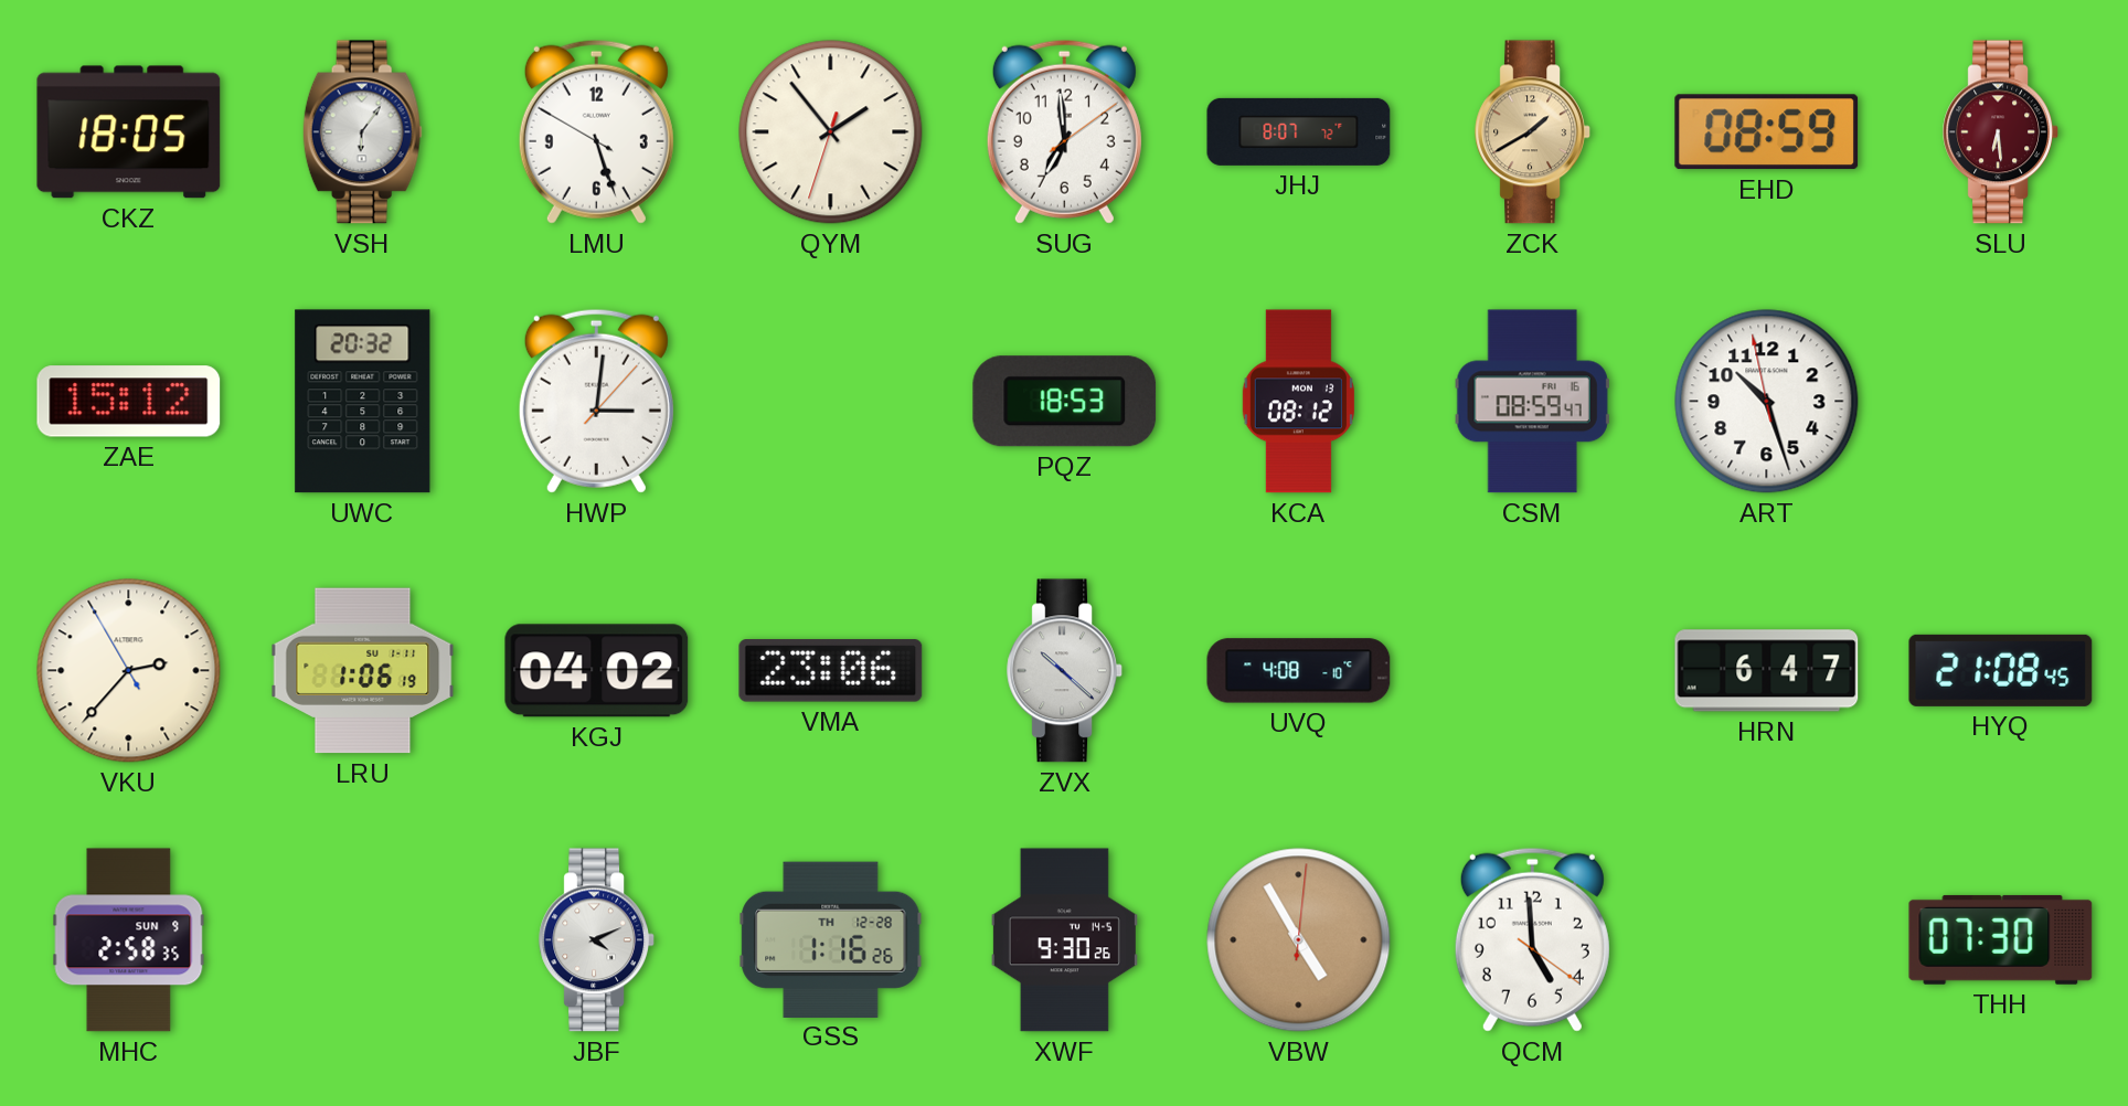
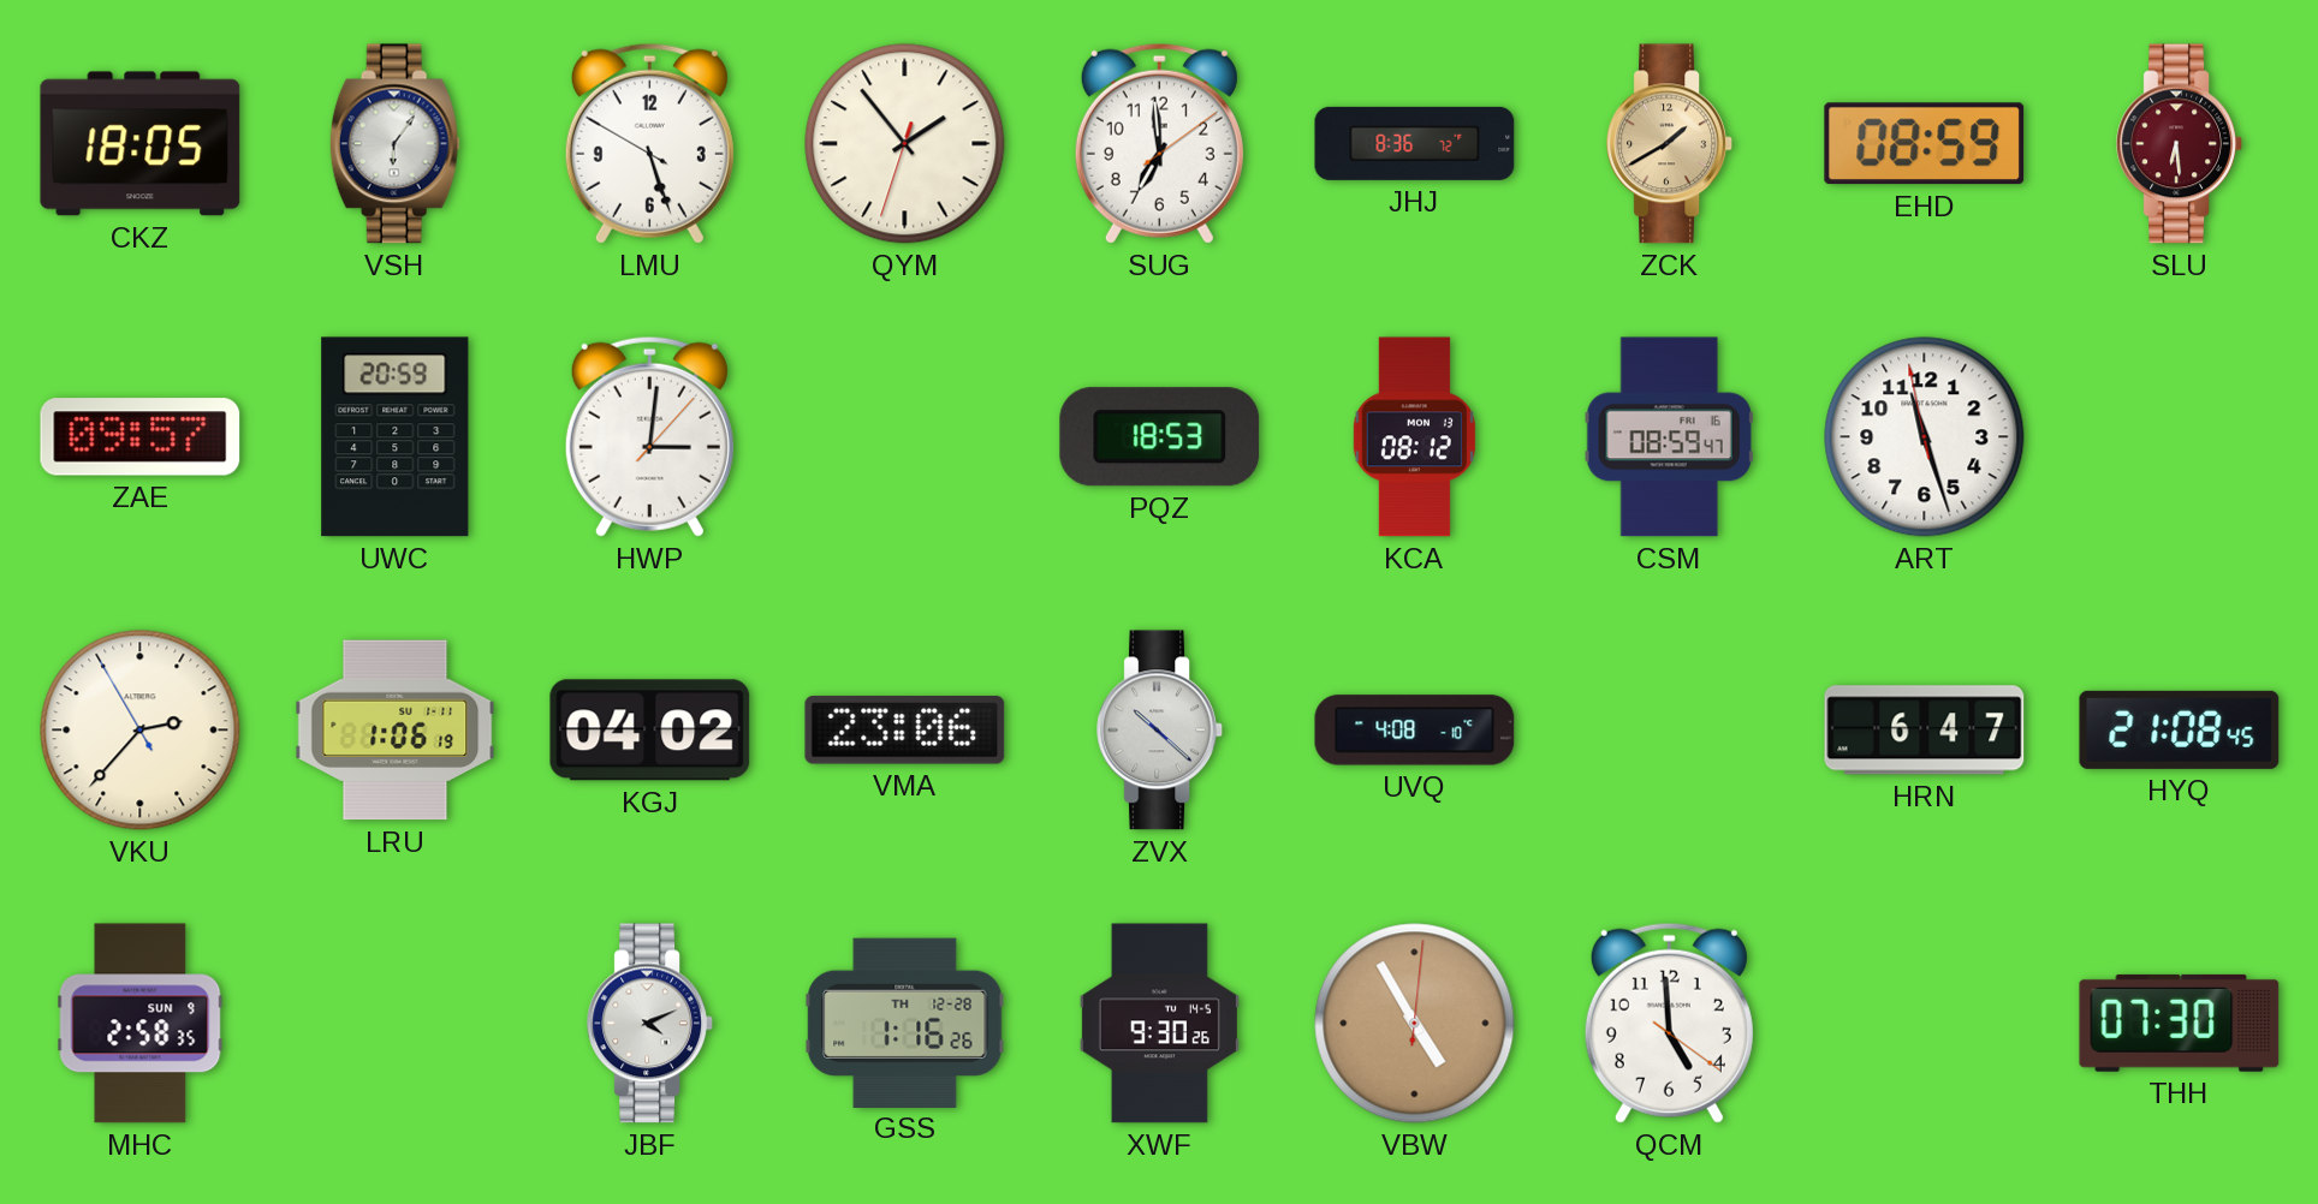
JHJ: 8:07 -> 8:36
ZAE: 15:12 -> 09:57
UWC: 20:32 -> 20:59
ART: 10:26 -> 11:26
